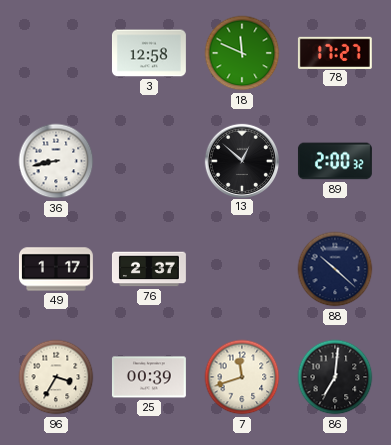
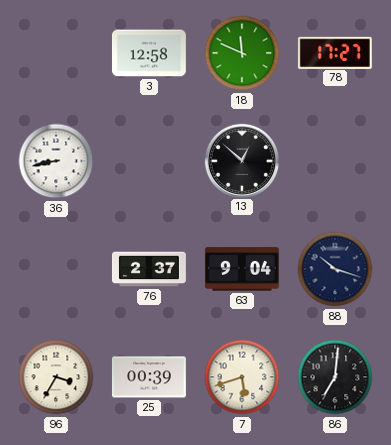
89: 2:00 -> none
49: 1:17 -> none
63: none -> 9:04
88: 10:22 -> 10:18
7: 11:42 -> 5:42
